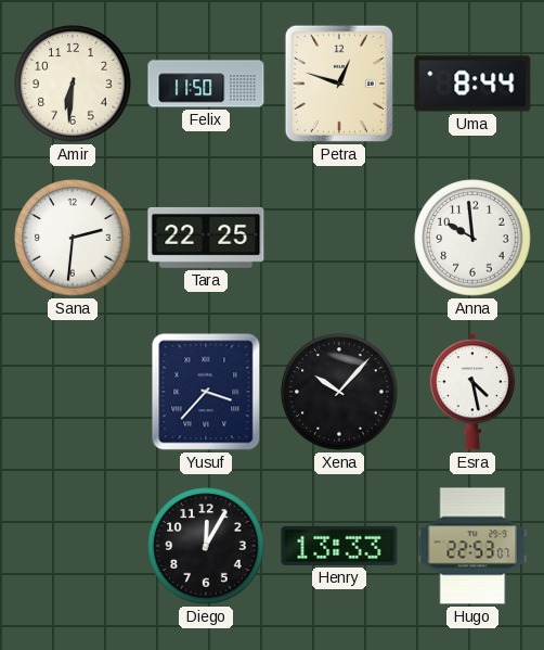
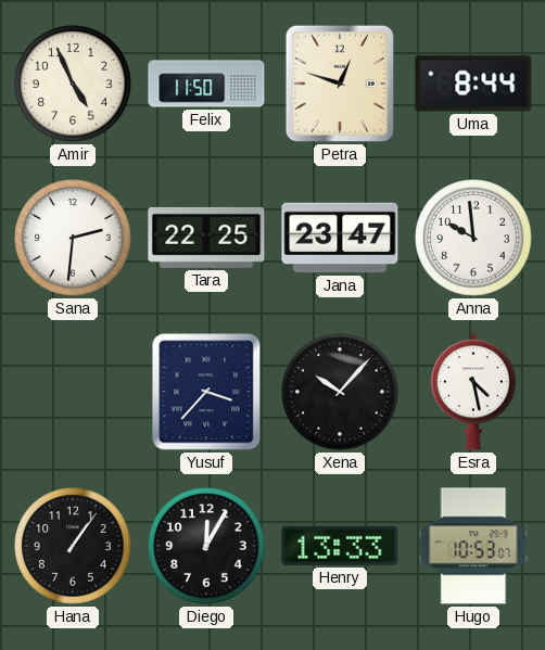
Amir: 6:31 -> 4:56
Jana: none -> 23:47
Hana: none -> 1:06
Hugo: 22:53 -> 10:53
